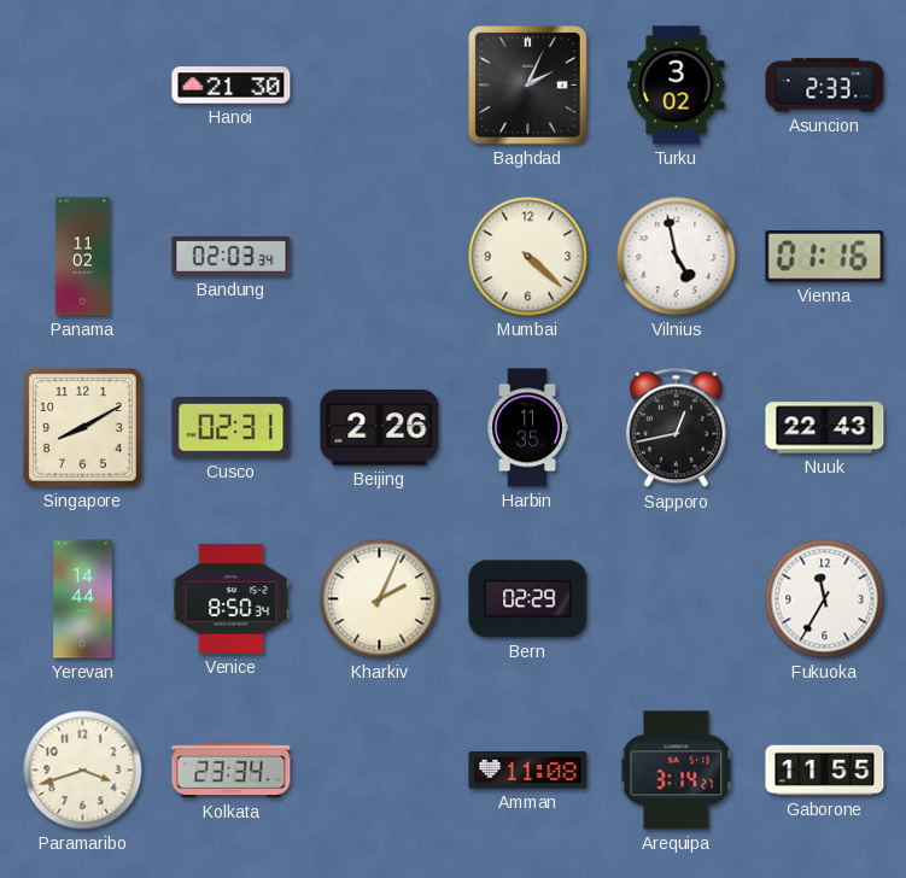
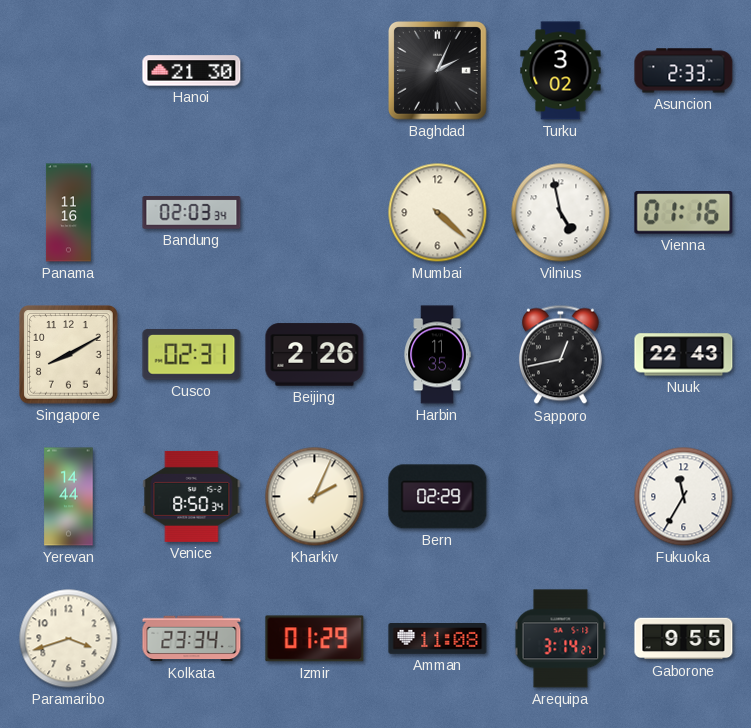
Panama: 11:02 -> 11:16
Izmir: none -> 01:29
Gaborone: 11:55 -> 9:55
